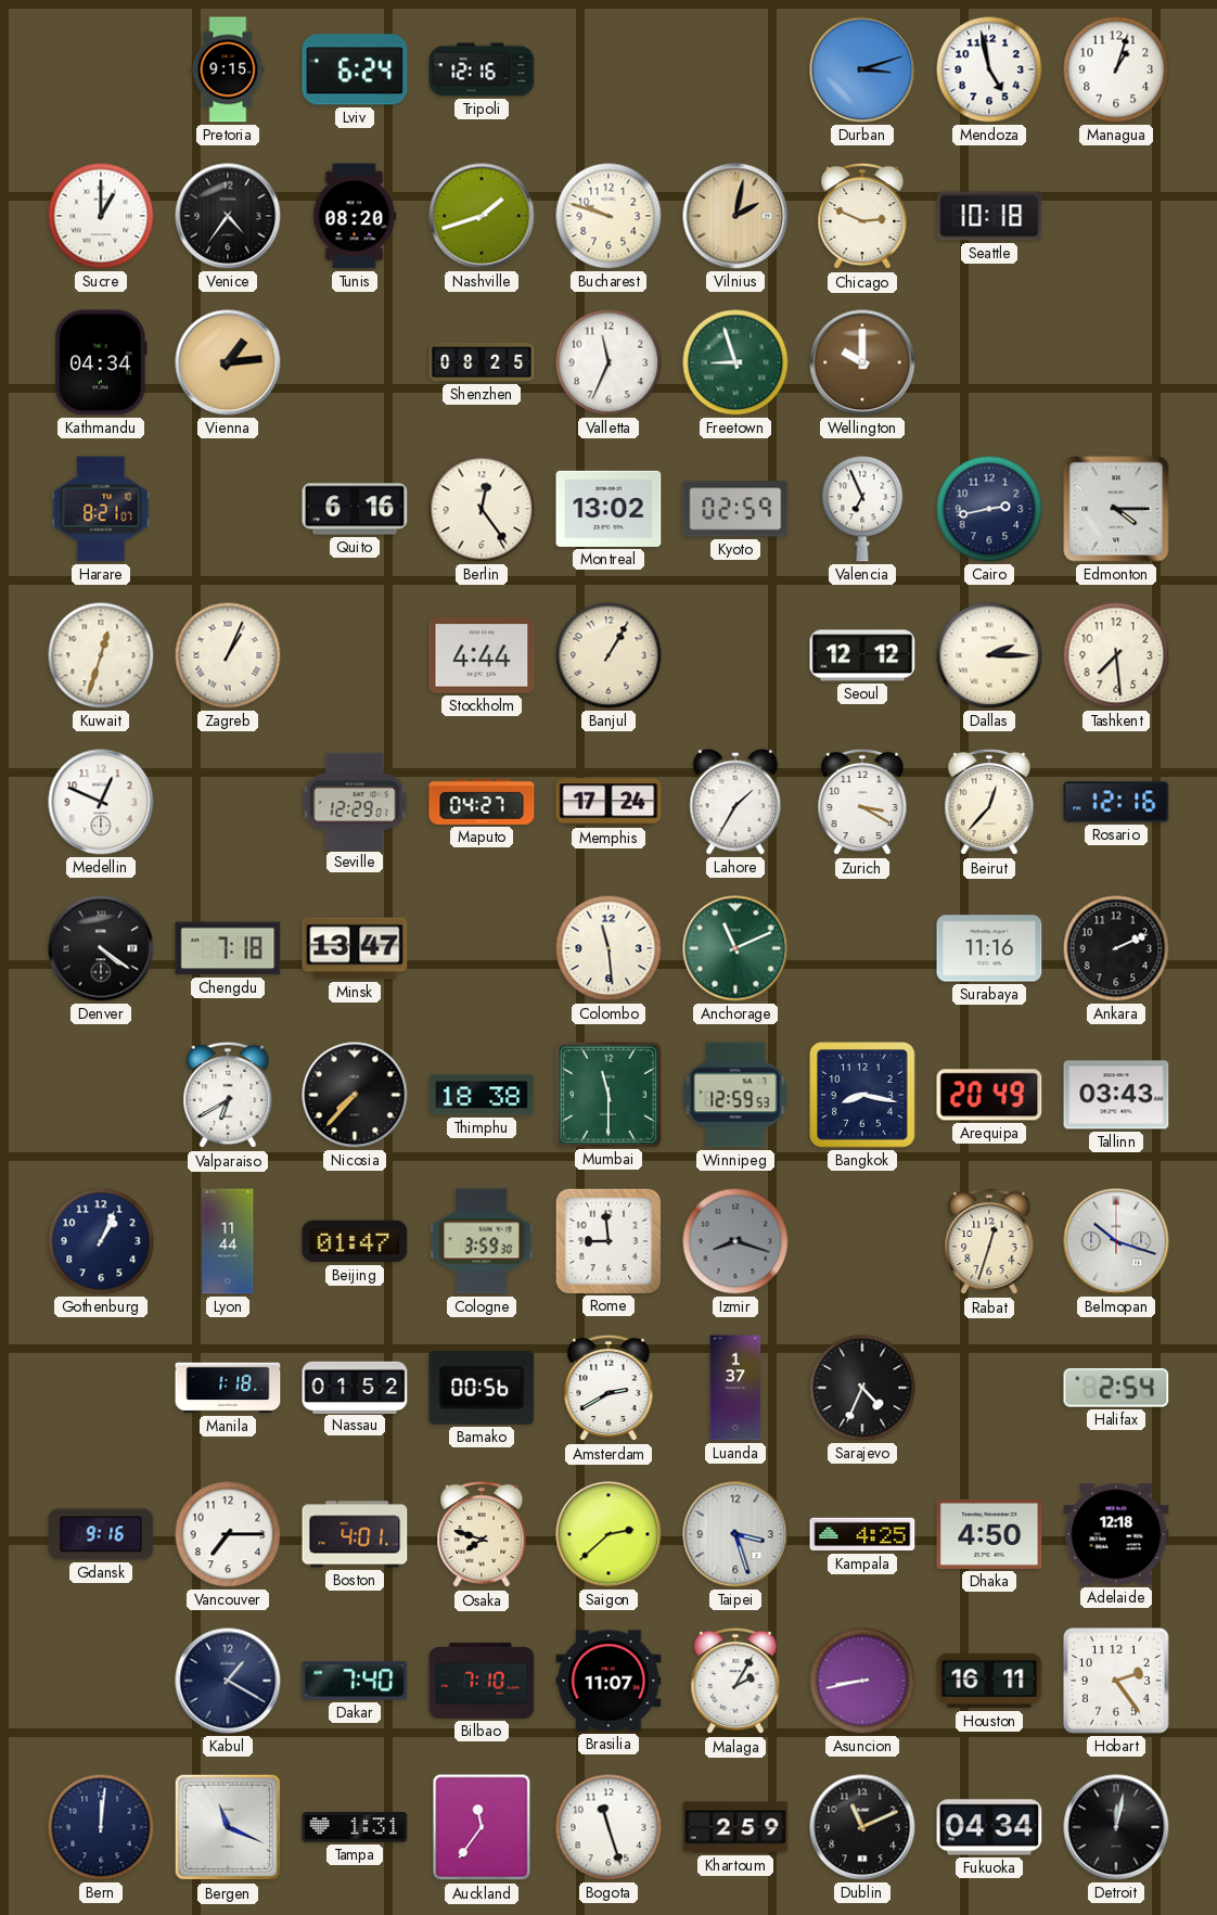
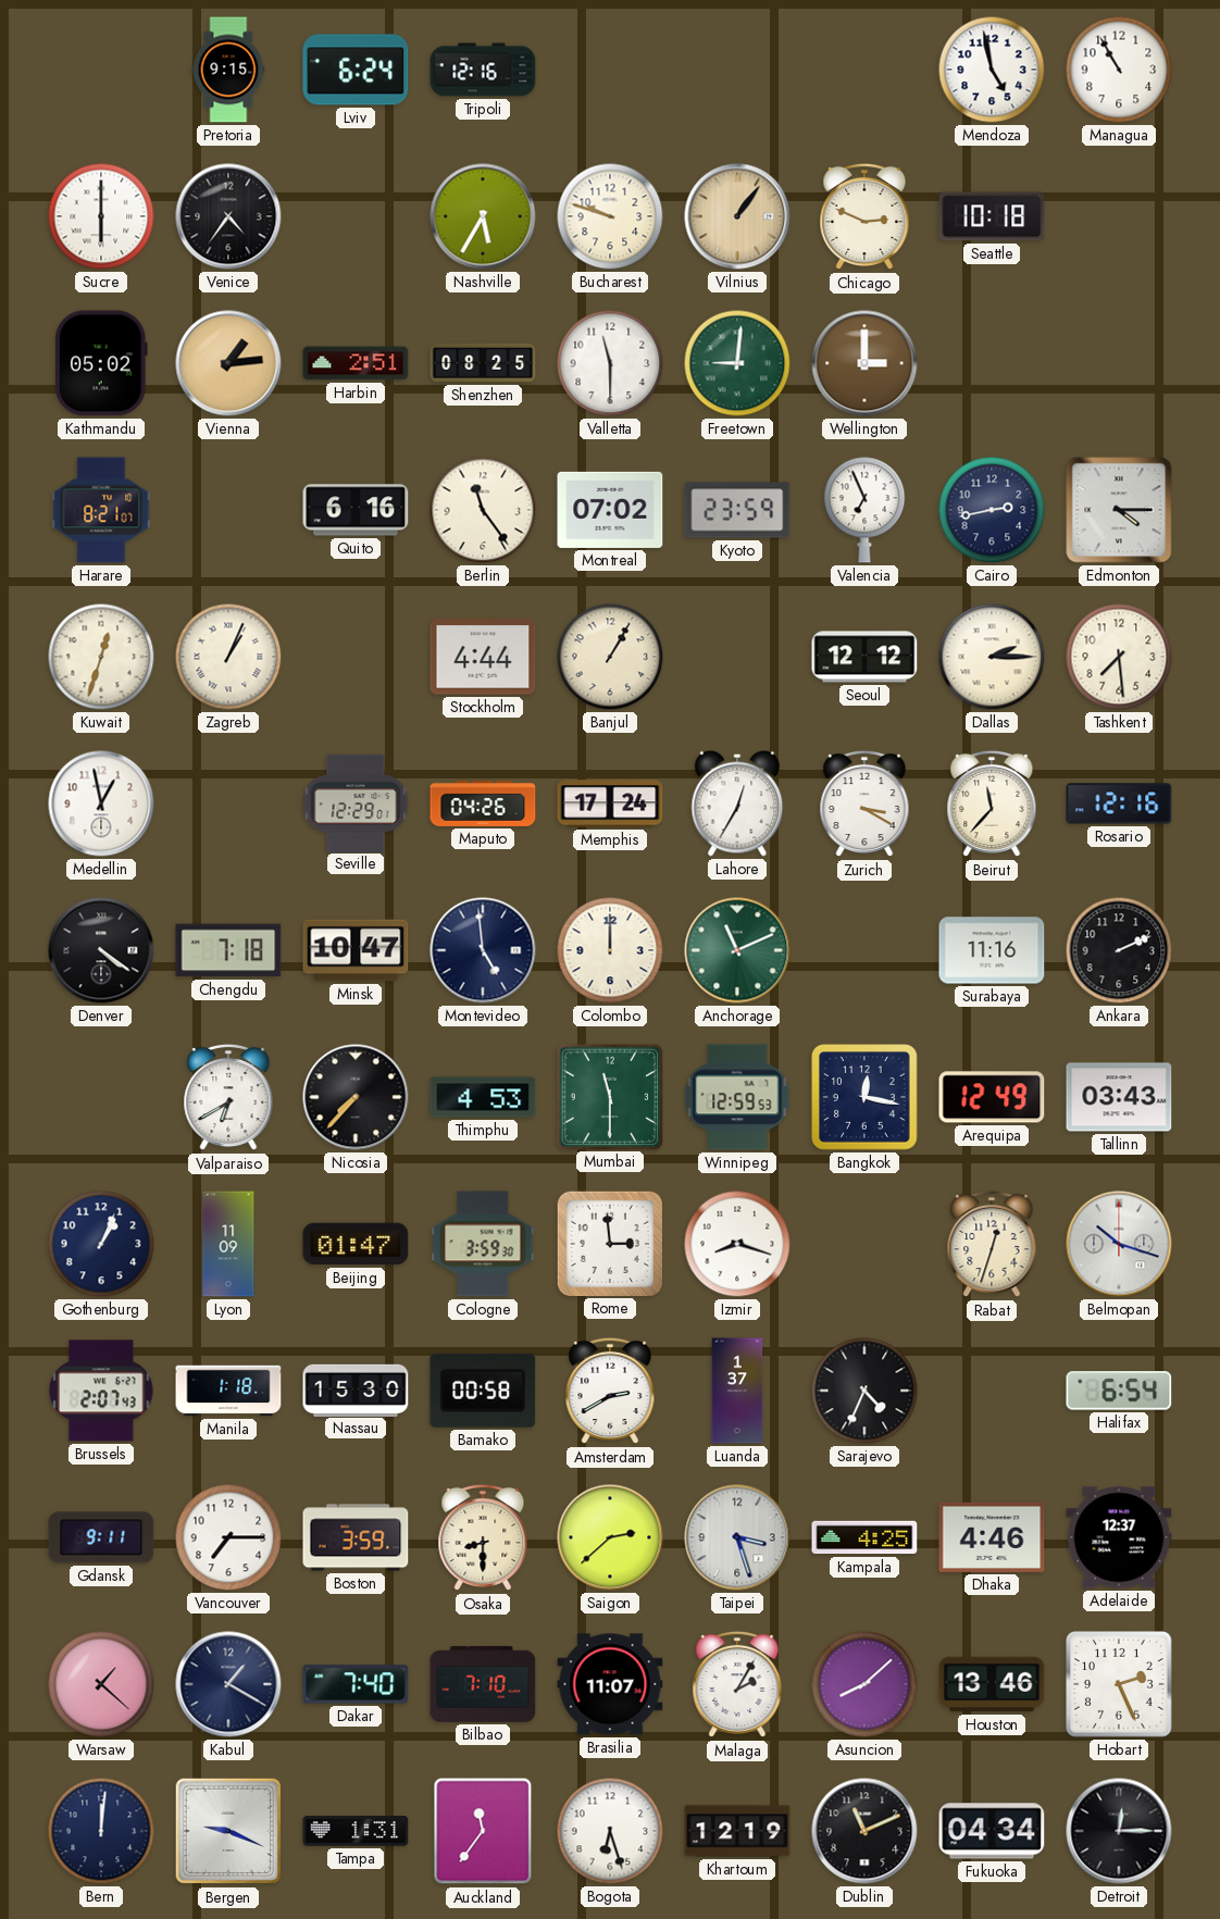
Durban: 3:12 -> none
Managua: 1:03 -> 10:55
Sucre: 1:00 -> 6:00
Tunis: 08:20 -> none
Nashville: 1:42 -> 5:35
Vilnius: 2:02 -> 1:06
Kathmandu: 04:34 -> 05:02
Harbin: none -> 2:51
Valletta: 11:34 -> 11:30
Freetown: 8:57 -> 9:01
Wellington: 10:00 -> 3:00
Berlin: 12:24 -> 11:24
Montreal: 13:02 -> 07:02
Kyoto: 02:59 -> 23:59
Medellin: 12:49 -> 12:58
Maputo: 04:27 -> 04:26
Lahore: 1:35 -> 12:35
Beirut: 12:37 -> 11:37
Minsk: 13:47 -> 10:47
Montevideo: none -> 4:59
Colombo: 11:29 -> 12:00
Thimphu: 18:38 -> 4:53
Bangkok: 8:17 -> 12:17
Arequipa: 20:49 -> 12:49
Lyon: 11:44 -> 11:09
Rome: 8:59 -> 2:59
Izmir dial: grey -> white
Brussels: none -> 2:07
Nassau: 01:52 -> 15:30
Bamako: 00:56 -> 00:58
Halifax: 2:54 -> 6:54
Gdansk: 9:16 -> 9:11
Boston: 4:01 -> 3:59
Osaka: 7:48 -> 8:30
Dhaka: 4:50 -> 4:46
Adelaide: 12:18 -> 12:37
Warsaw: none -> 1:22
Asuncion: 8:43 -> 8:08
Houston: 16:11 -> 13:46
Hobart: 2:24 -> 2:26
Bergen: 11:19 -> 9:19
Bogota: 11:27 -> 6:27
Khartoum: 2:59 -> 12:19
Detroit: 12:02 -> 12:15
